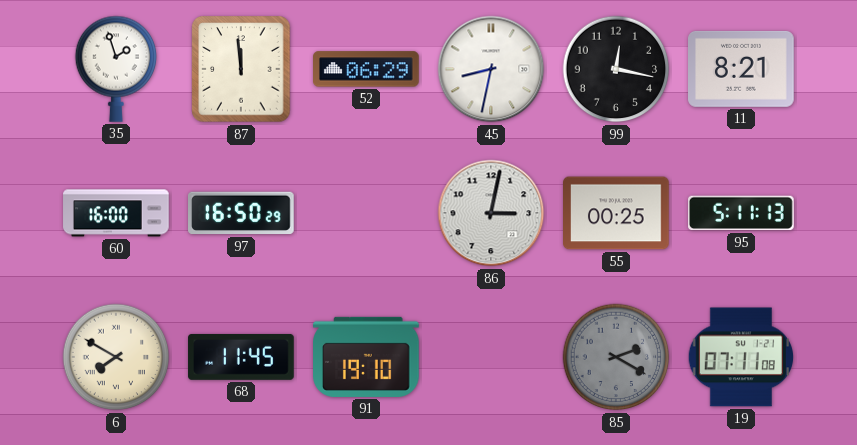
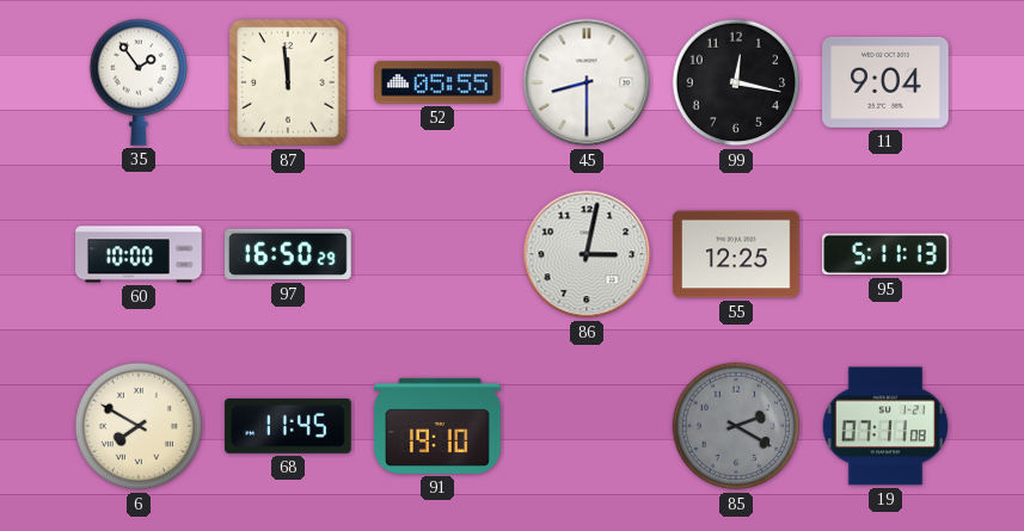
35: 1:57 -> 1:54
52: 06:29 -> 05:55
45: 8:32 -> 8:30
11: 8:21 -> 9:04
60: 16:00 -> 10:00
55: 00:25 -> 12:25
